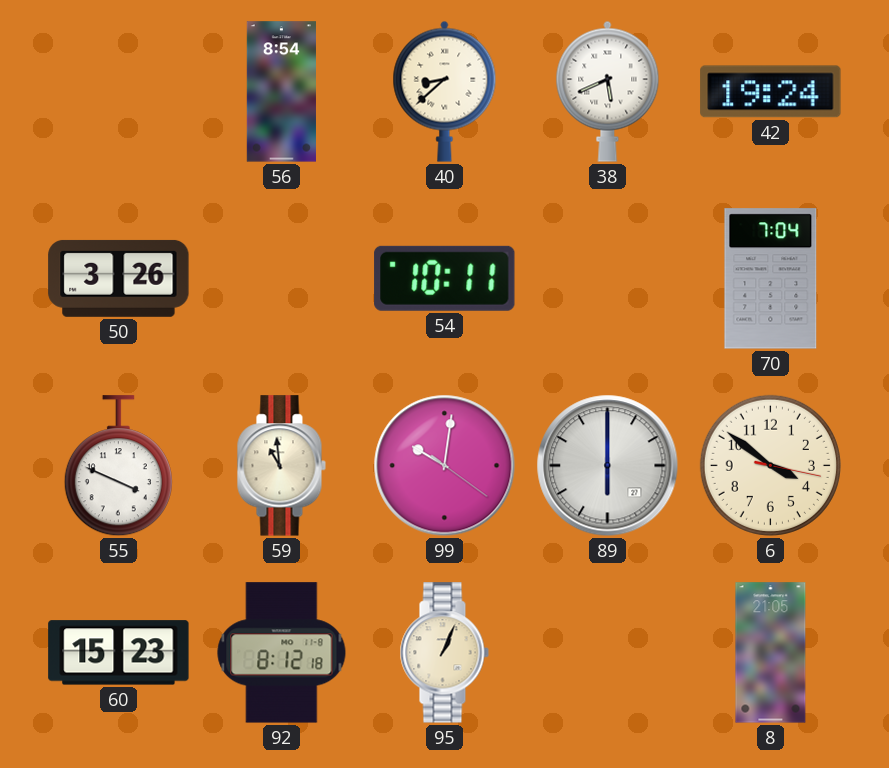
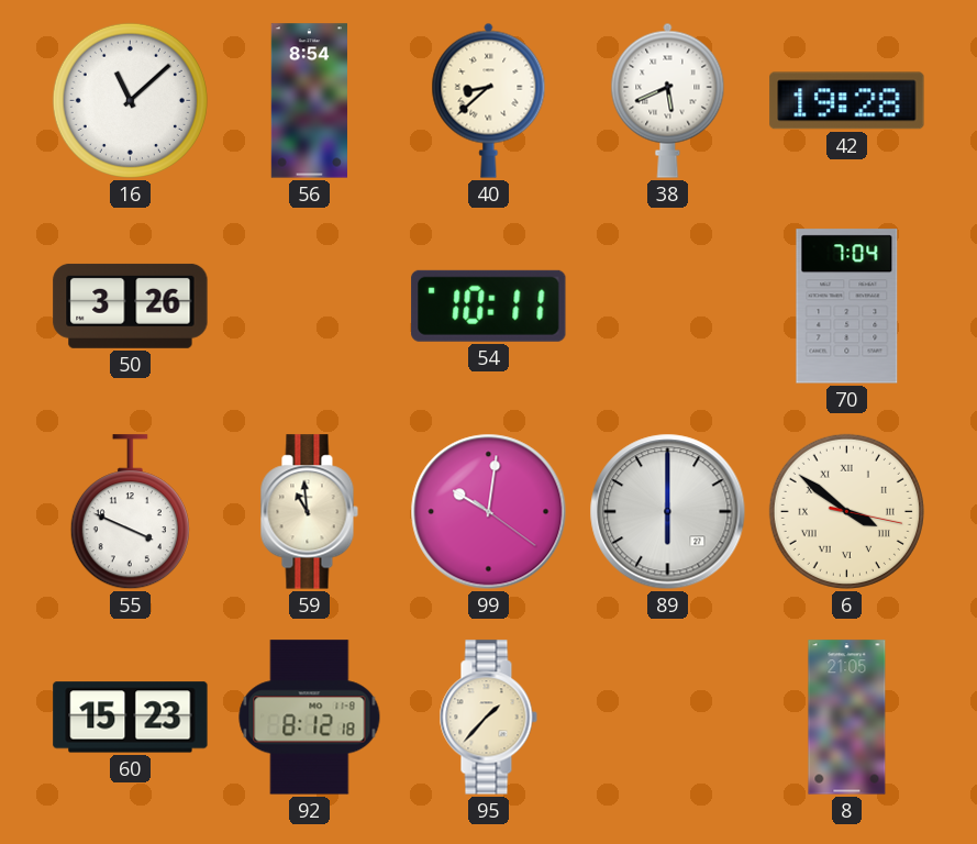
16: none -> 11:08
42: 19:24 -> 19:28
6 numerals: Arabic -> Roman
95: 1:04 -> 1:37
